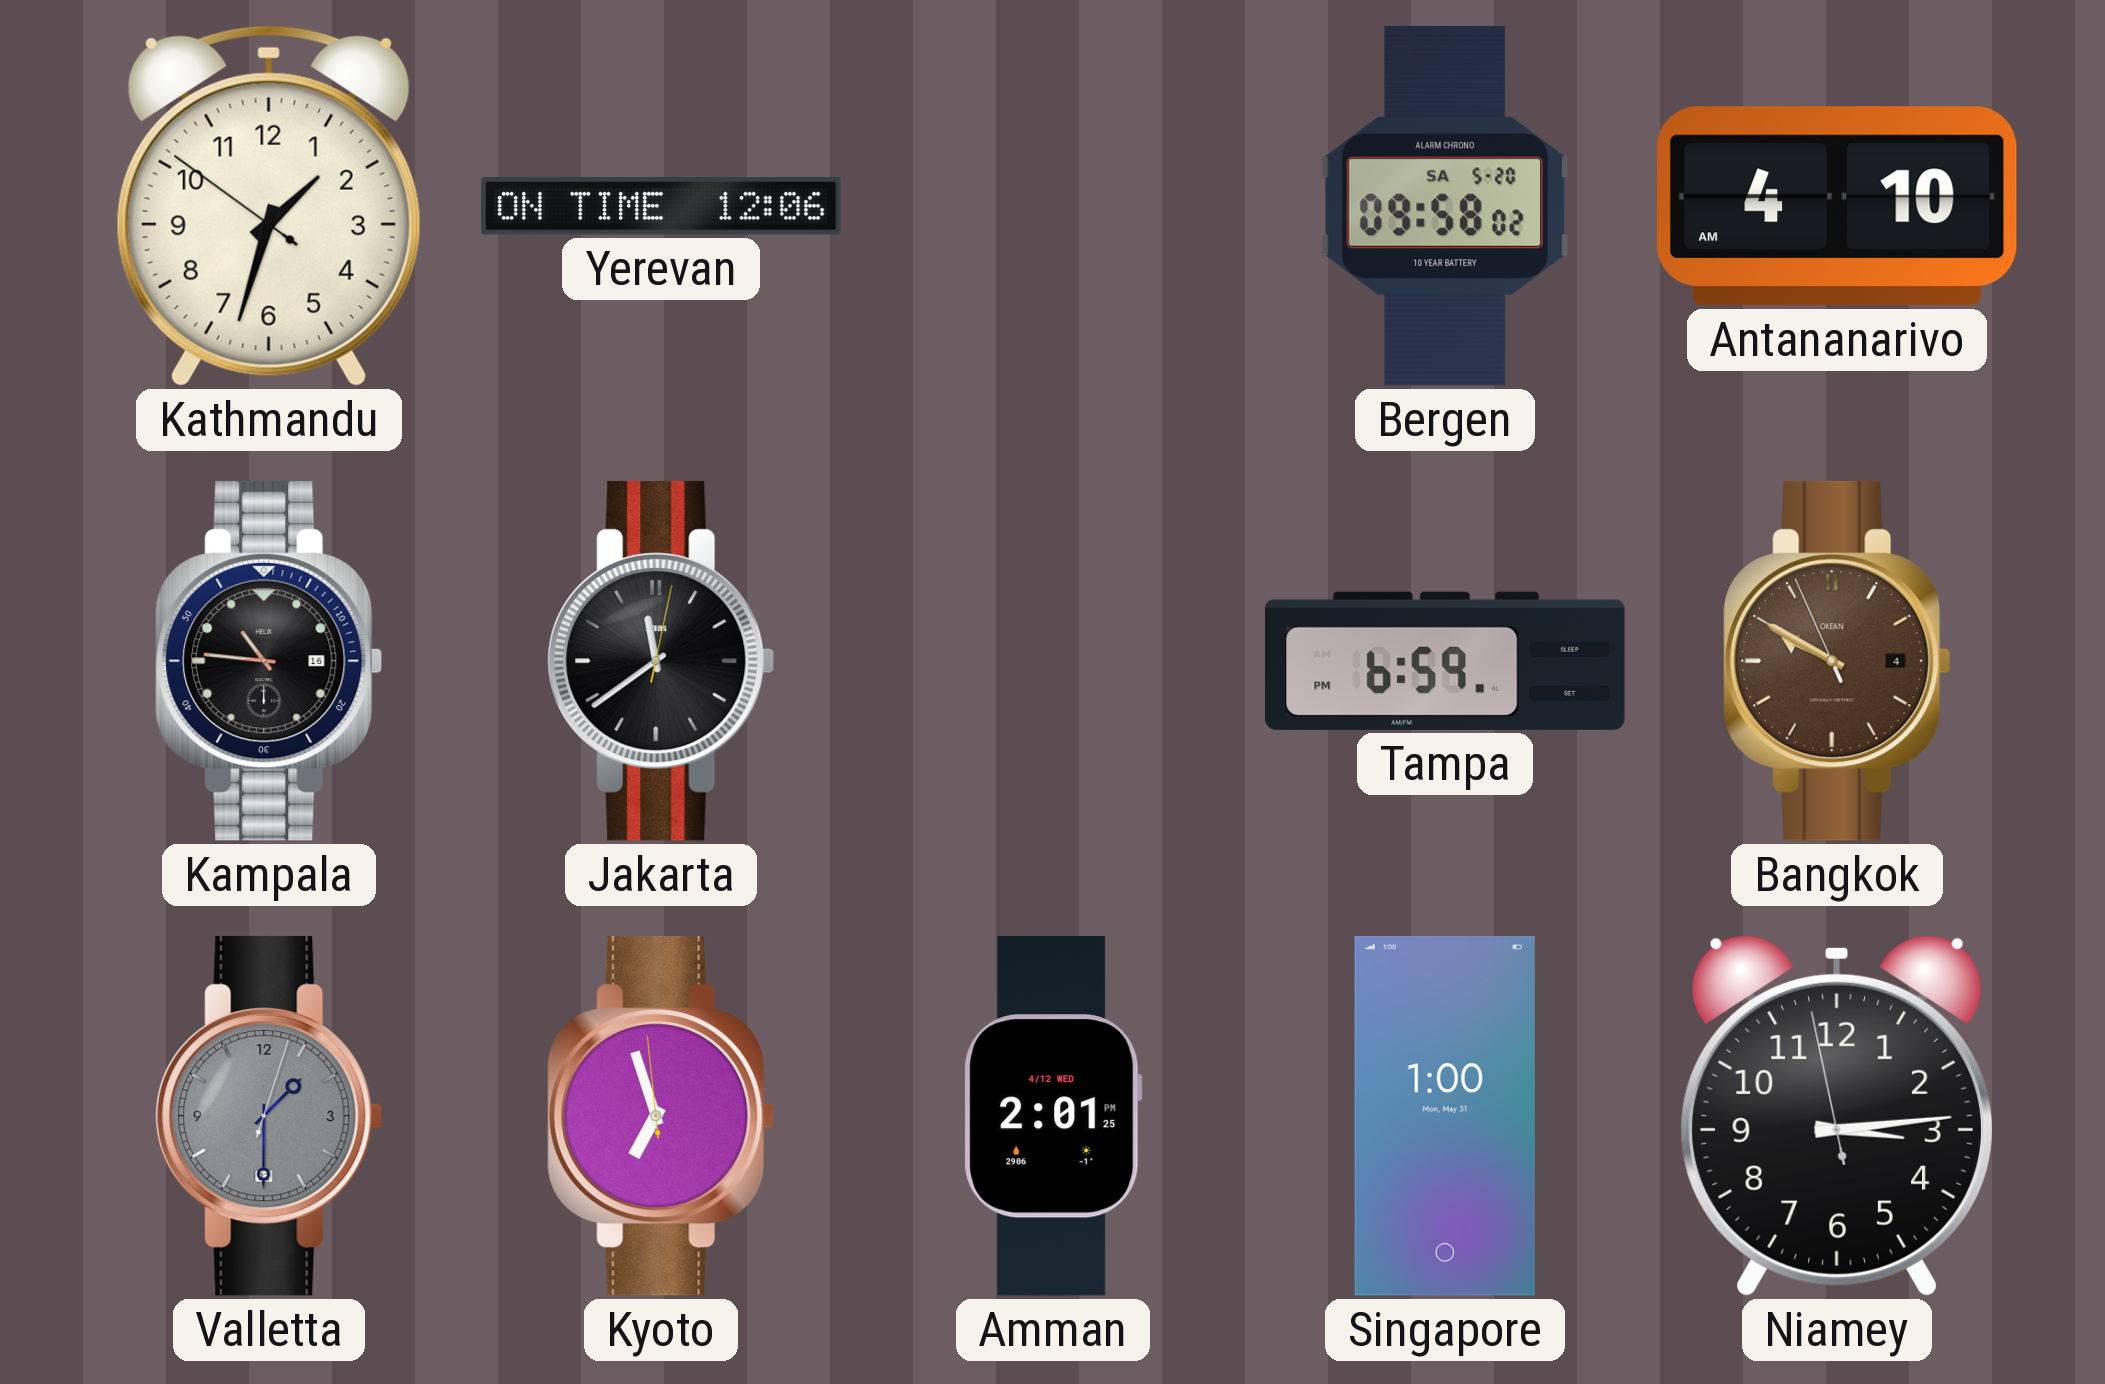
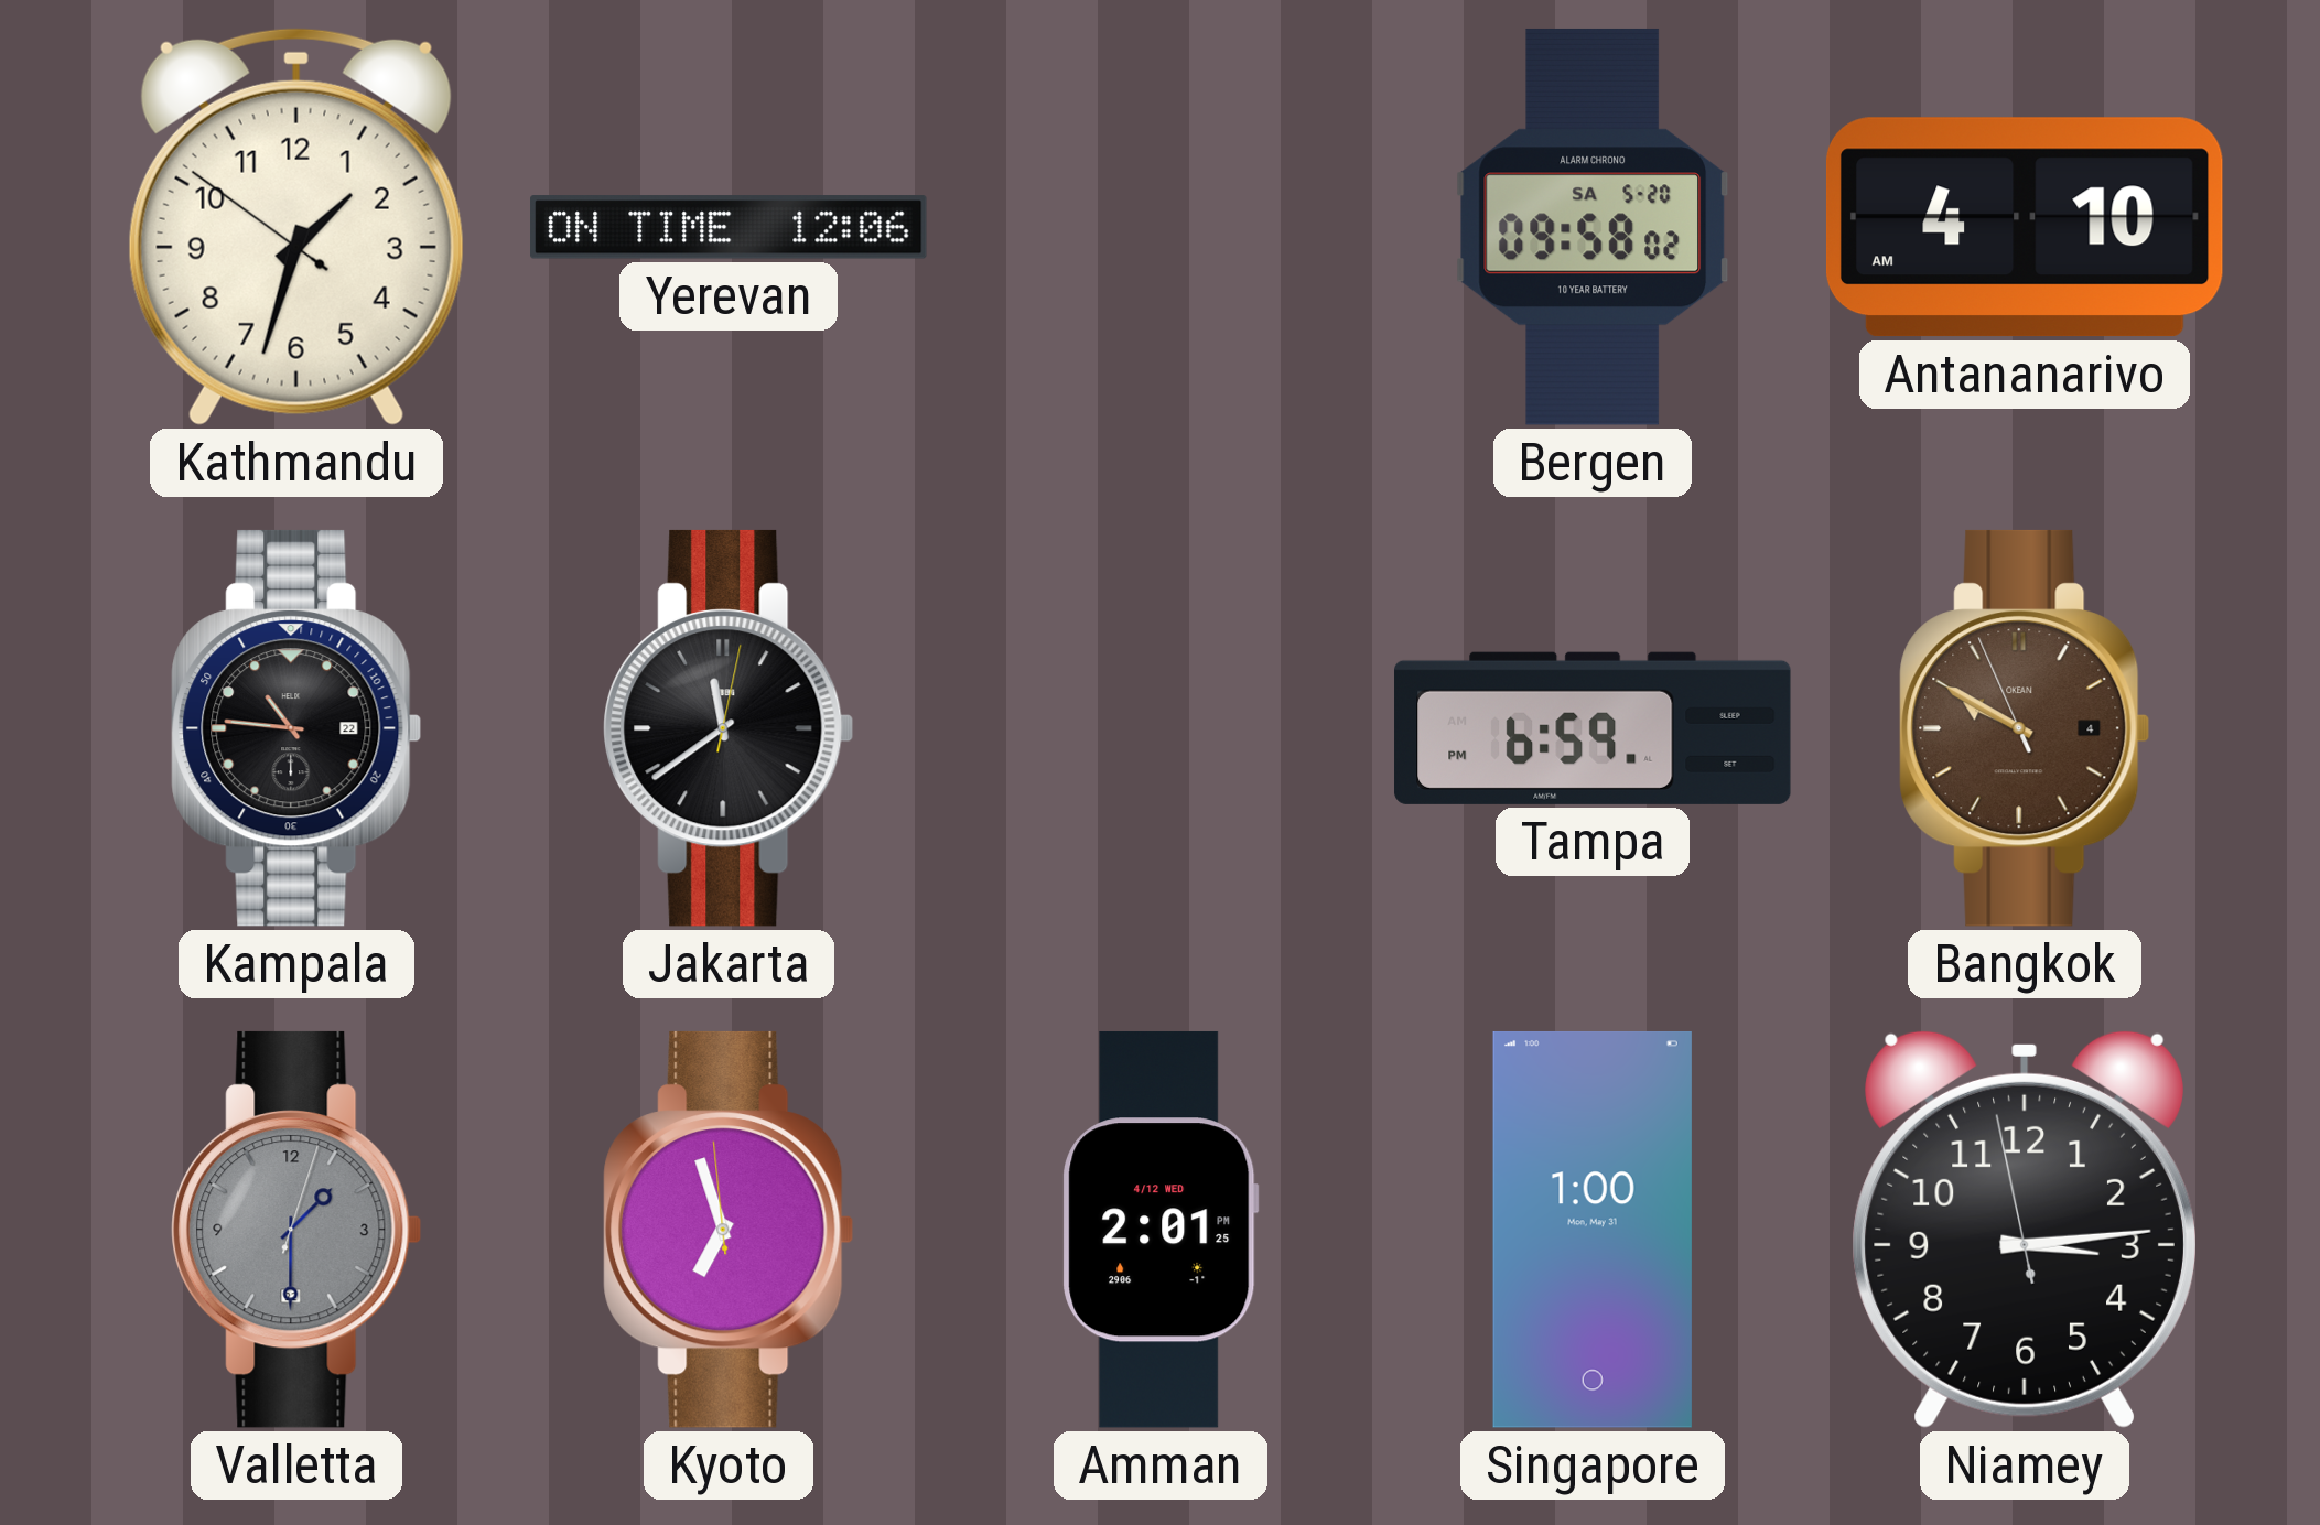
Kampala date: 16 -> 22
